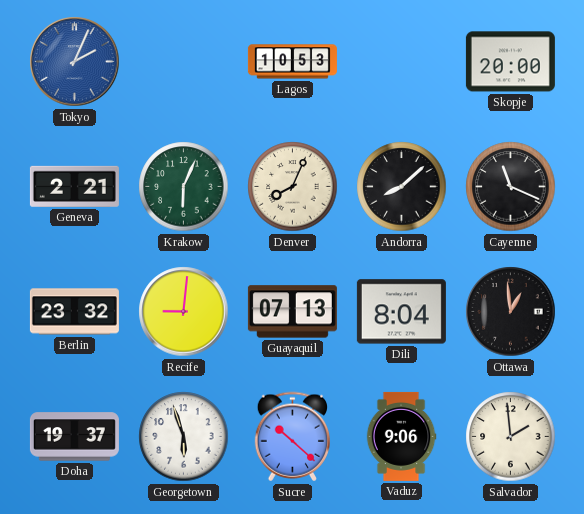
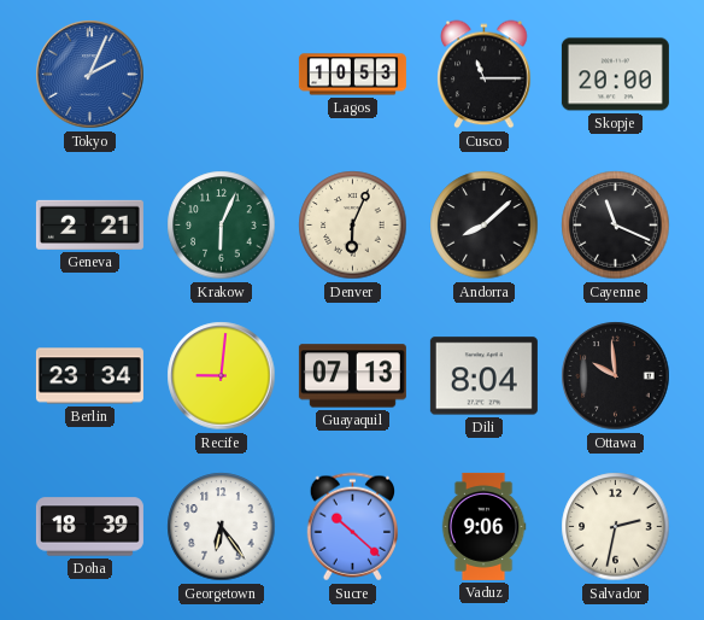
Cusco: none -> 11:15
Denver: 8:04 -> 6:04
Berlin: 23:32 -> 23:34
Ottawa: 12:59 -> 9:59
Doha: 19:37 -> 18:39
Georgetown: 5:57 -> 6:24
Salvador: 1:59 -> 2:32
